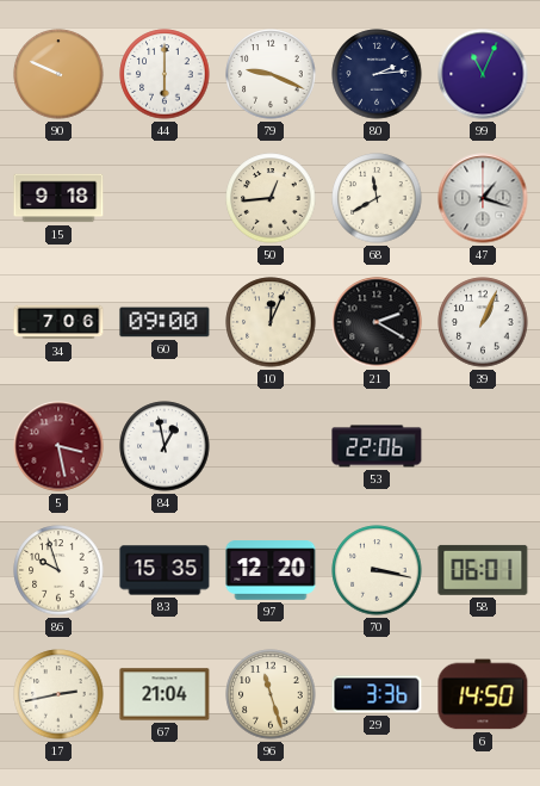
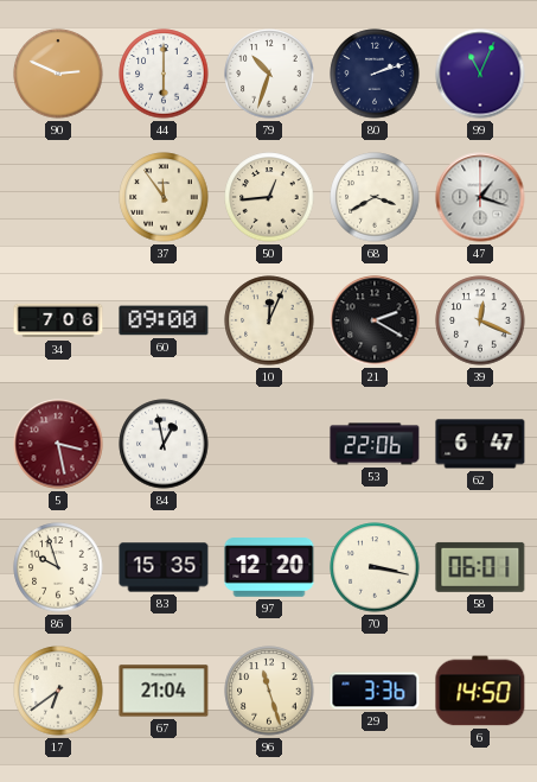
90: 9:49 -> 2:49
79: 9:19 -> 10:33
80: 2:14 -> 2:12
15: 9:18 -> none
37: none -> 11:54
68: 11:40 -> 3:40
39: 1:04 -> 12:19
62: none -> 6:47
17: 2:43 -> 6:39
